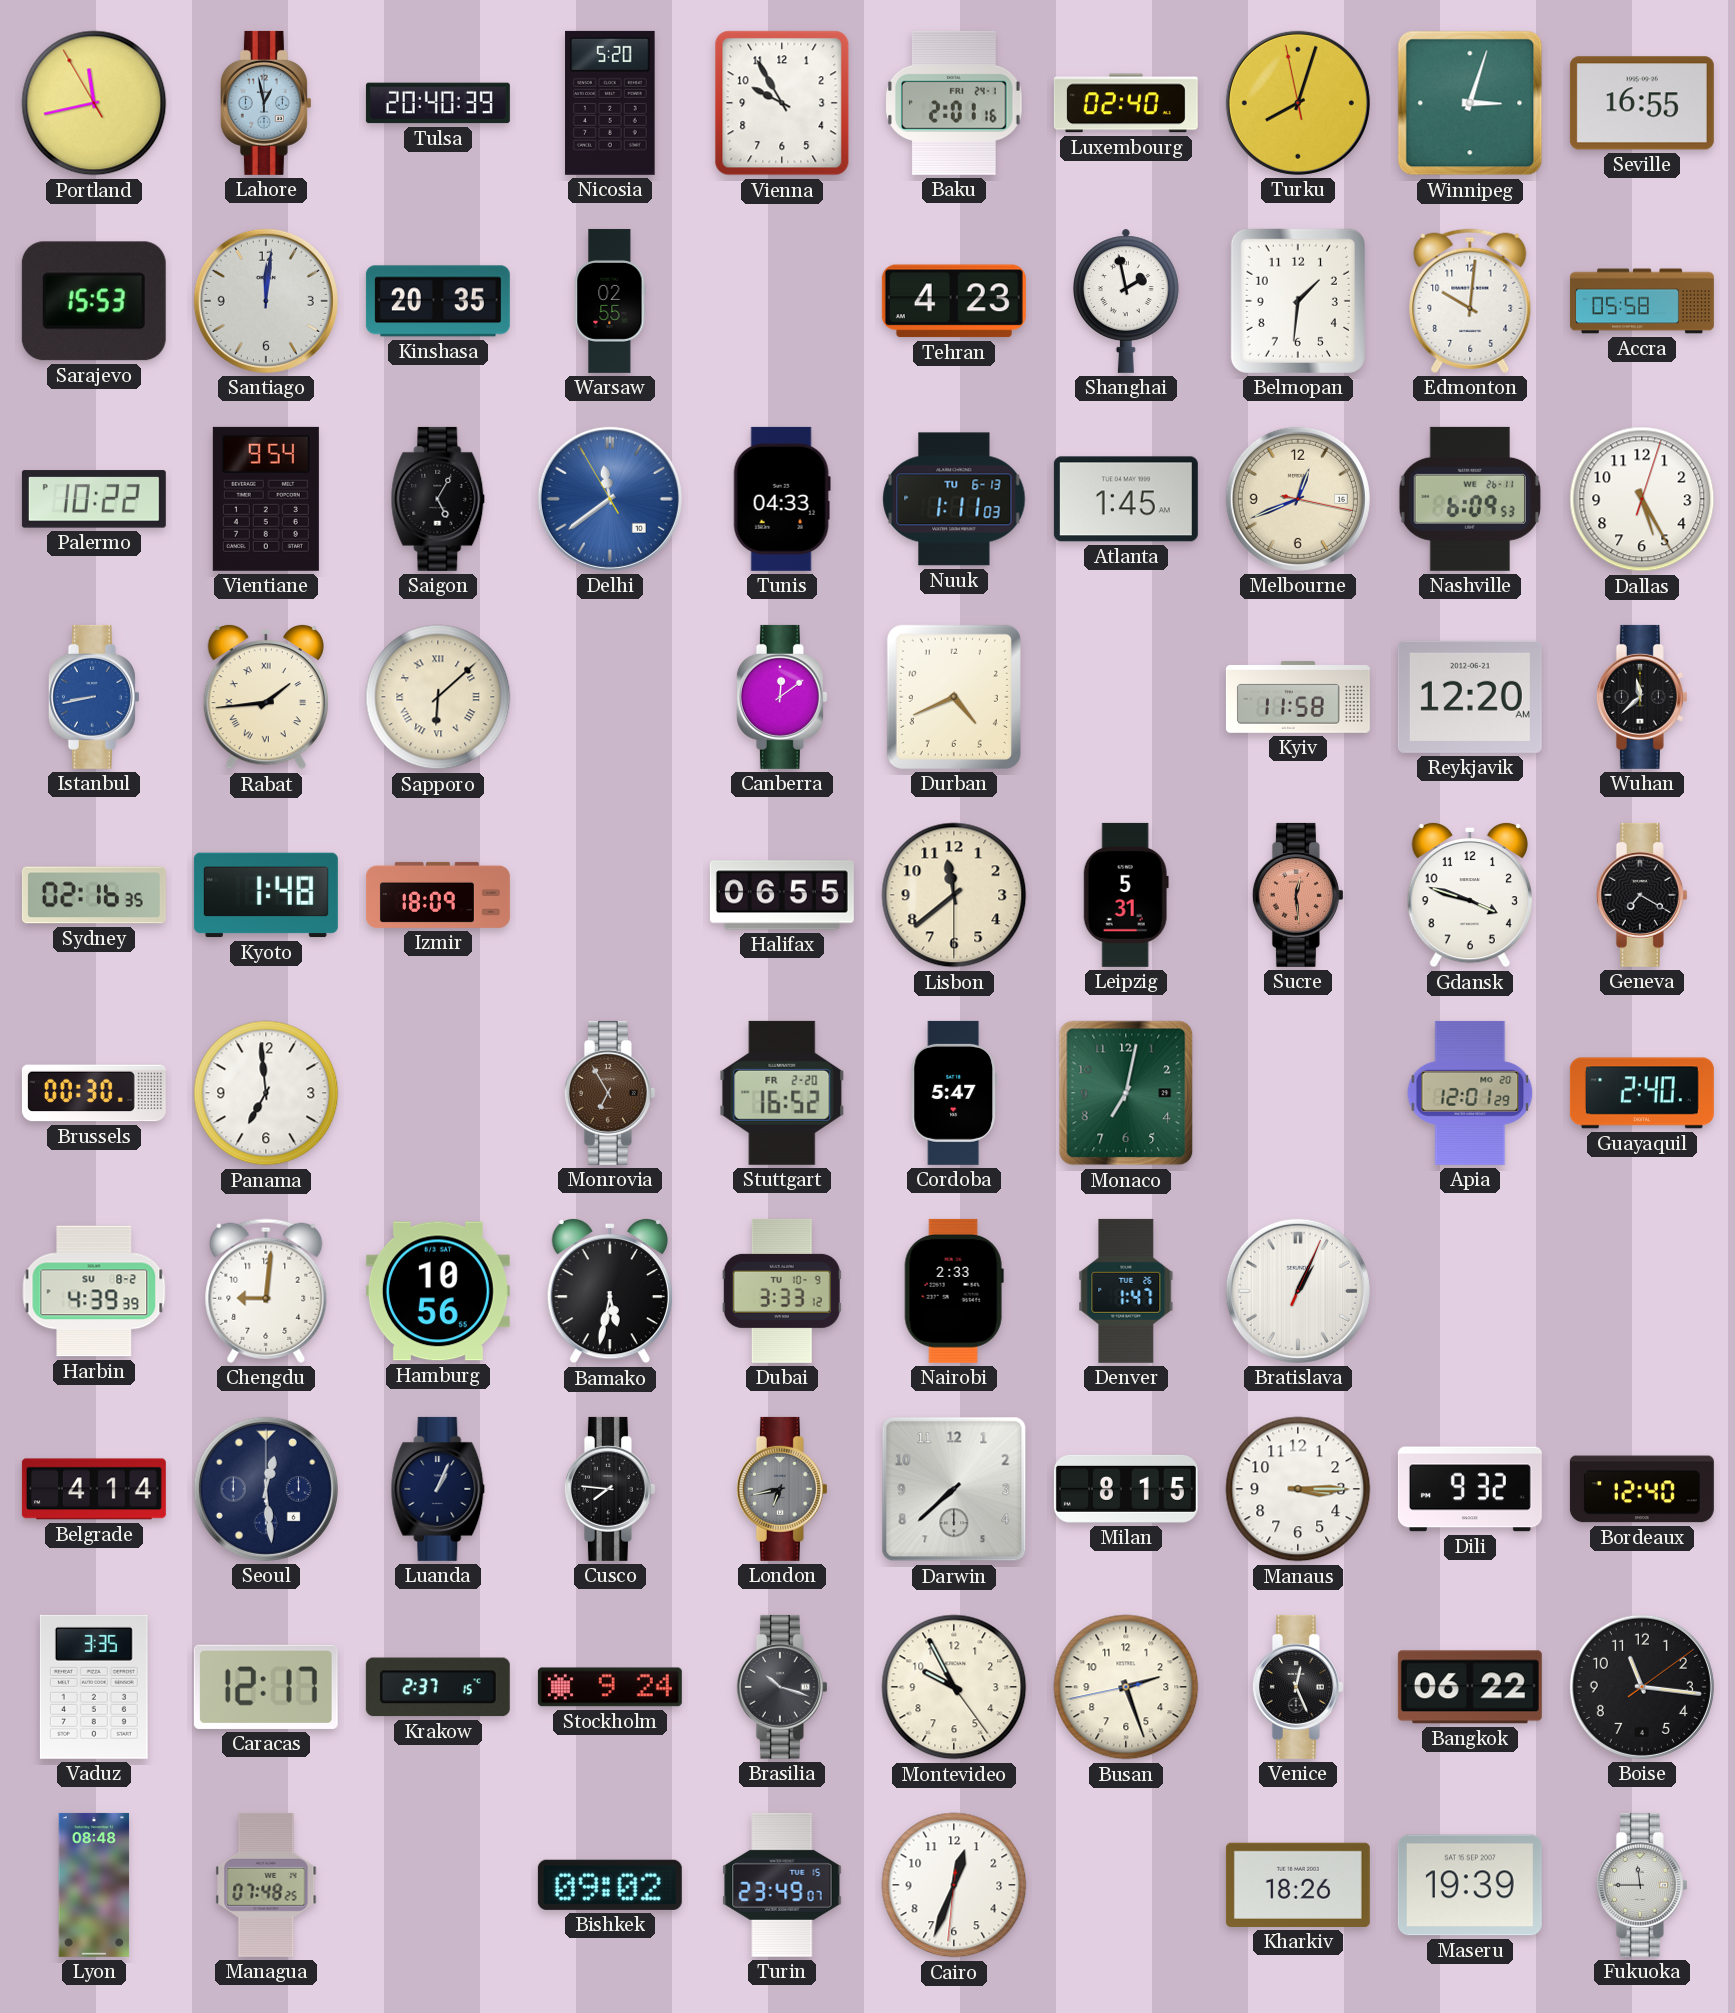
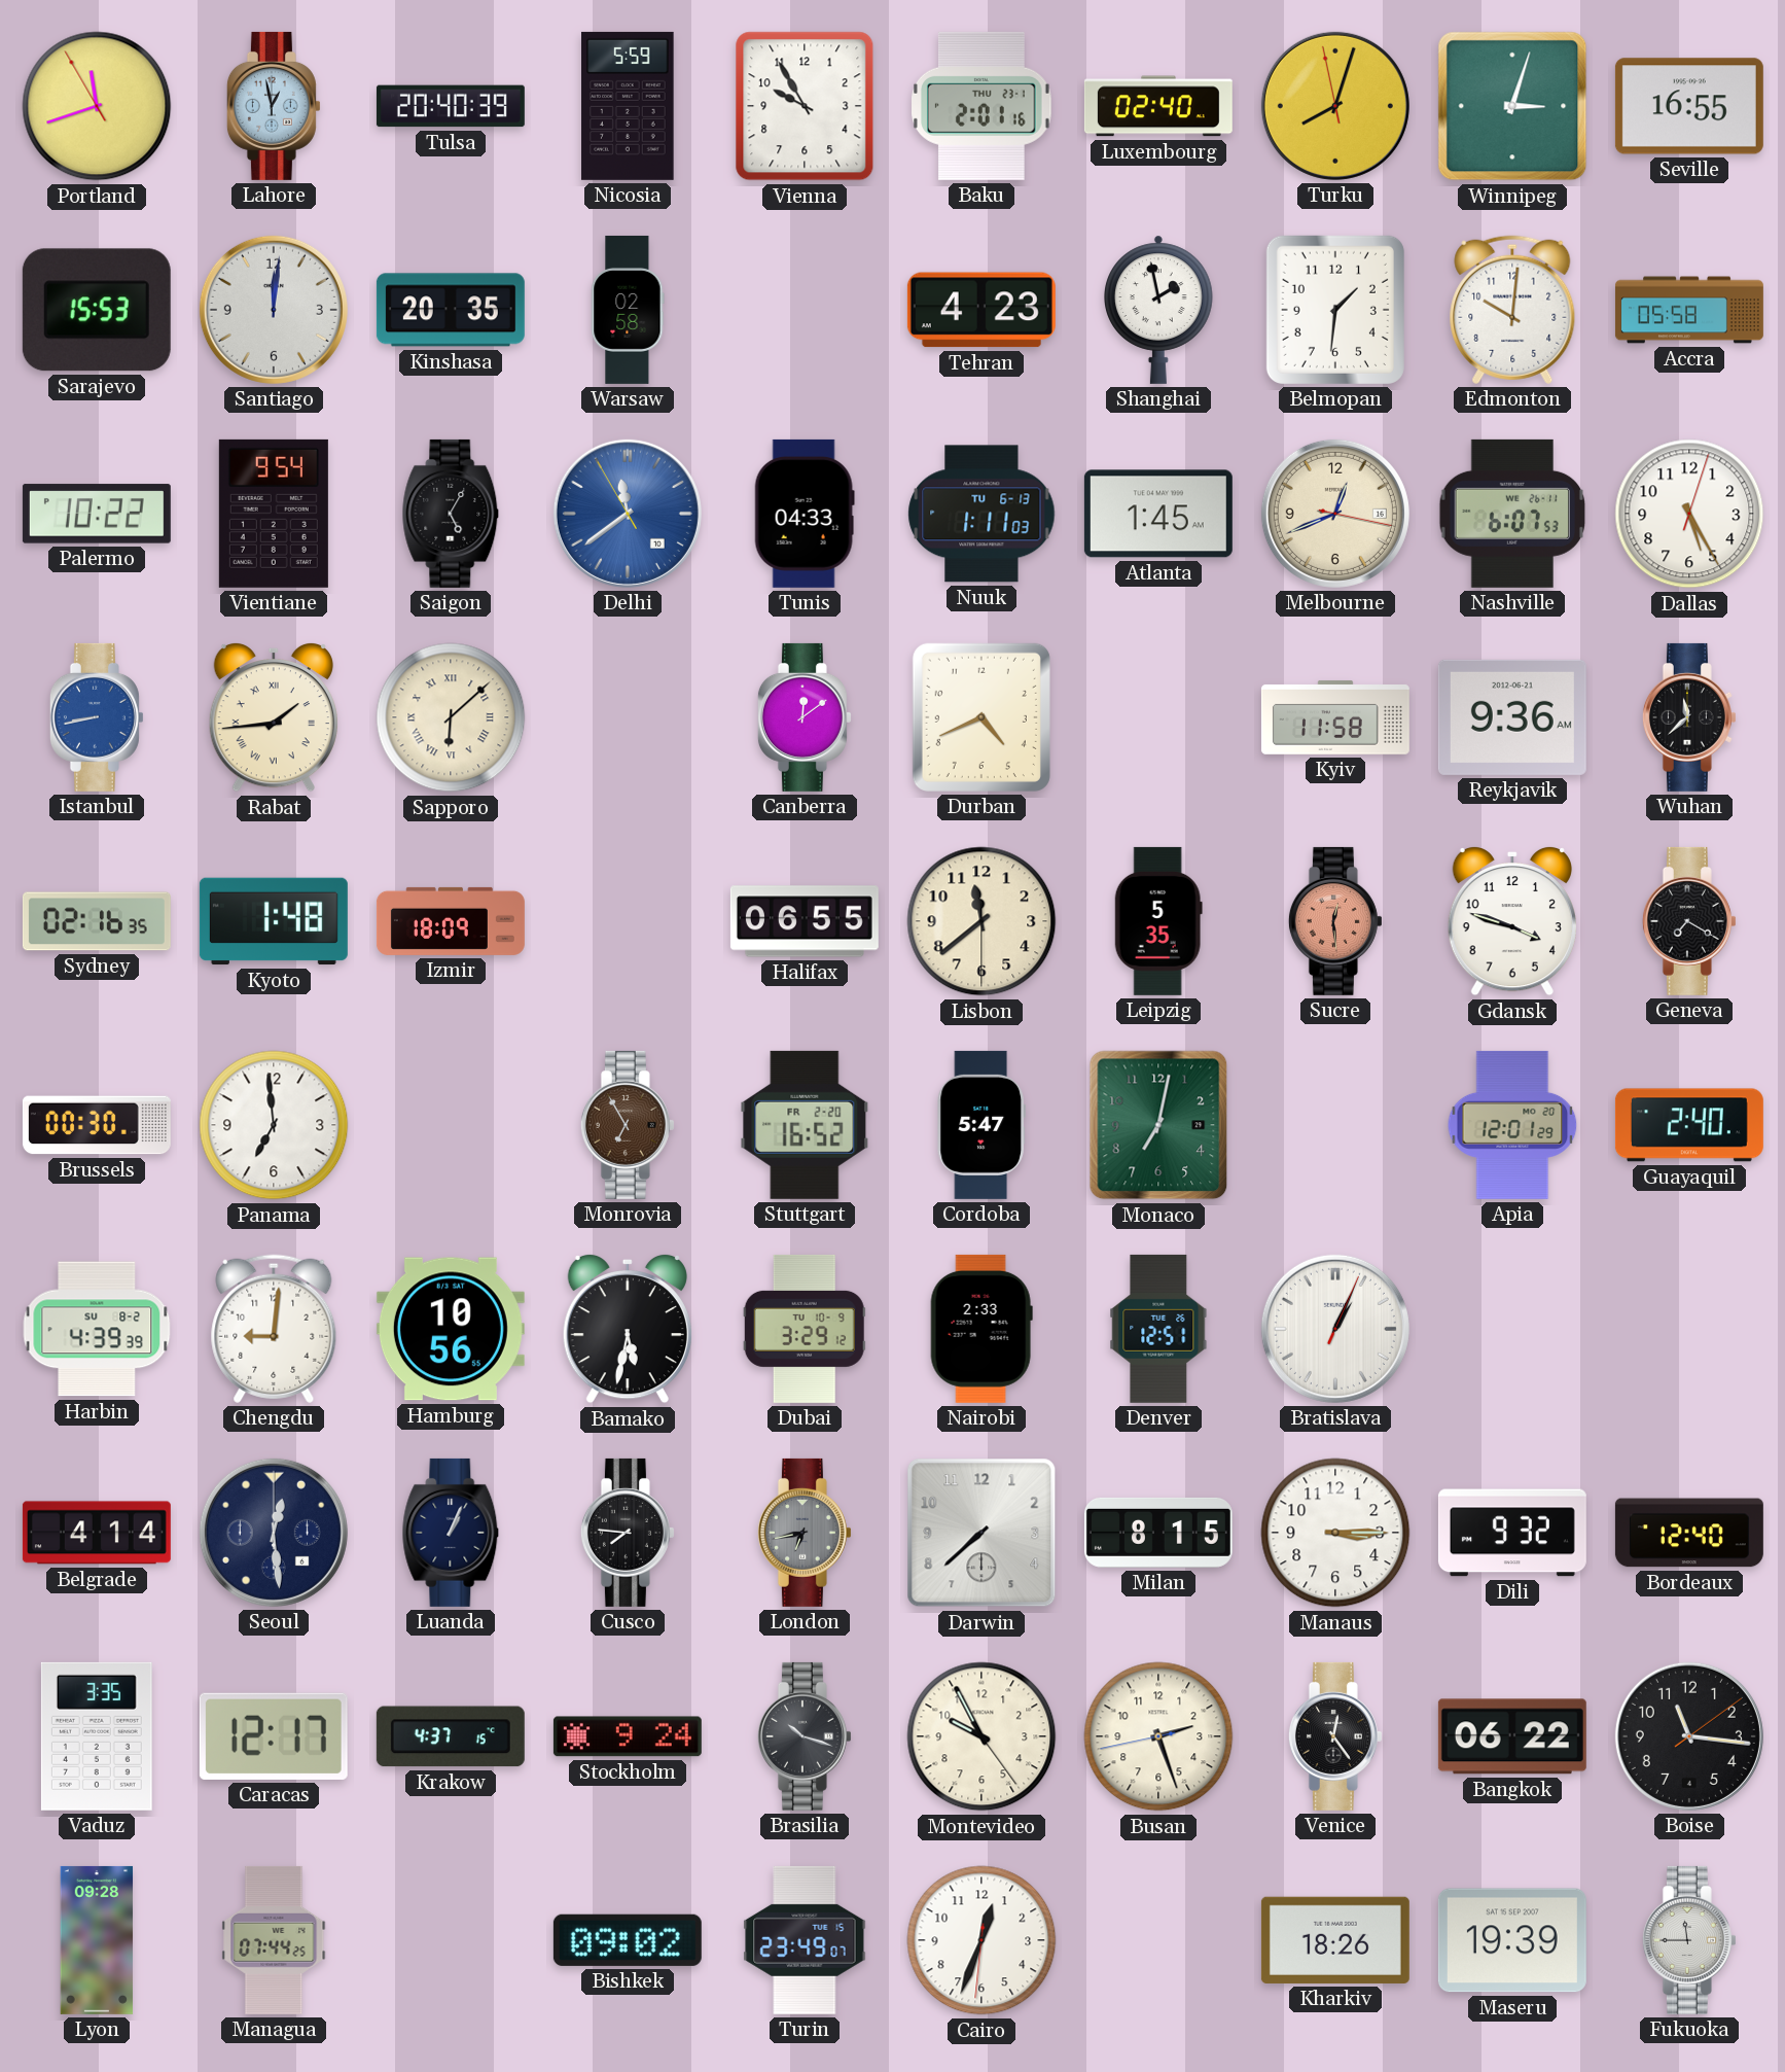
Portland: 11:42 -> 11:41
Nicosia: 5:20 -> 5:59
Baku date: FRI 24-1 -> THU 23-1
Warsaw: 02:55 -> 02:58
Nashville: 6:09 -> 6:07
Reykjavik: 12:20 -> 9:36
Leipzig: 5:31 -> 5:35
Dubai: 3:33 -> 3:29
Denver: 1:47 -> 12:51
Krakow: 2:37 -> 4:37
Venice: 12:26 -> 12:24
Lyon: 08:48 -> 09:28
Managua: 07:48 -> 07:44
